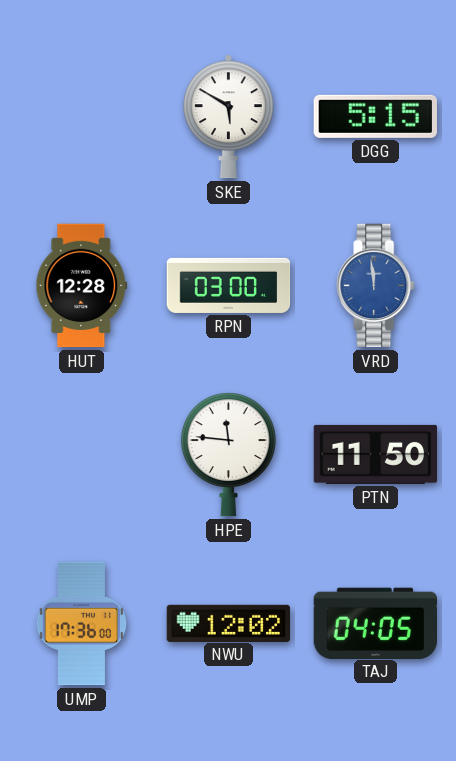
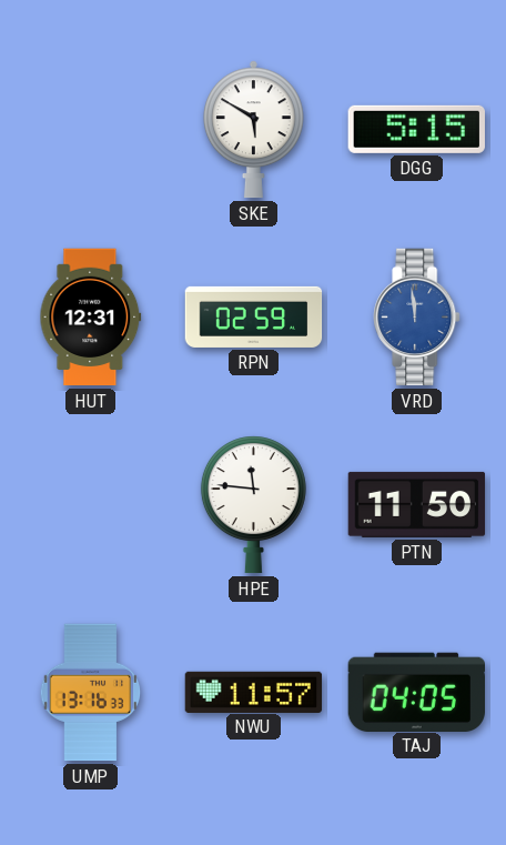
HUT: 12:28 -> 12:31
RPN: 03:00 -> 02:59
UMP: 17:36 -> 13:16
NWU: 12:02 -> 11:57
